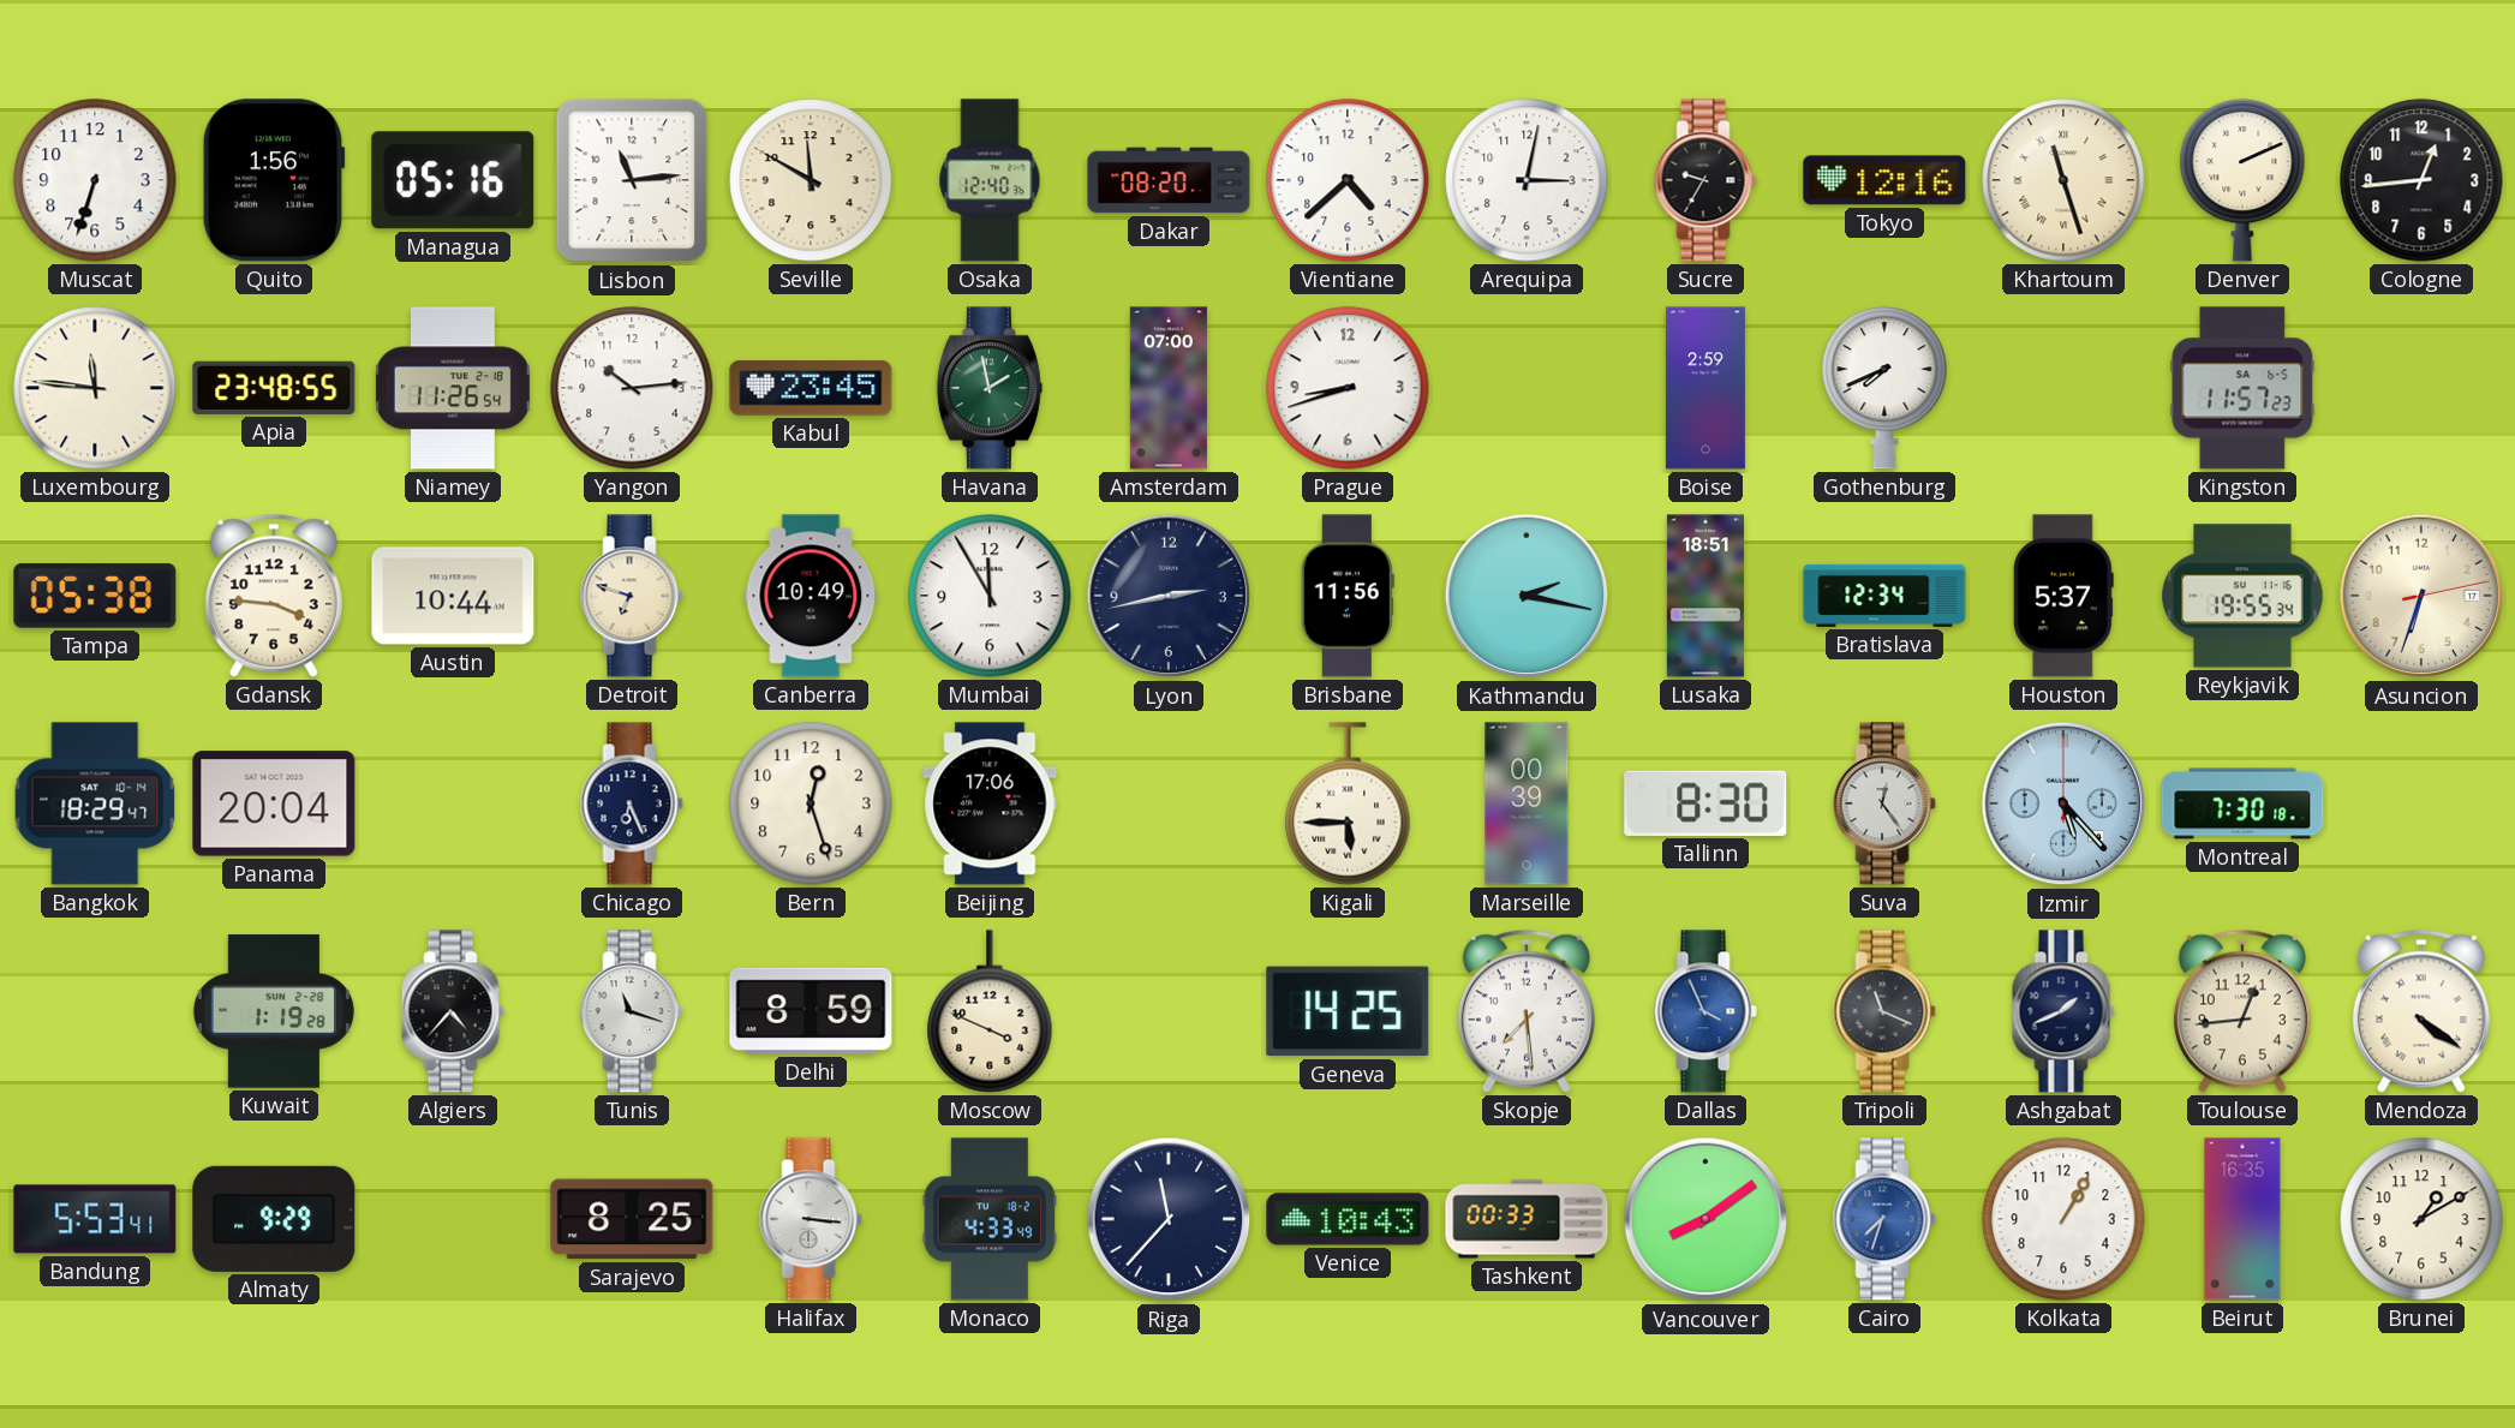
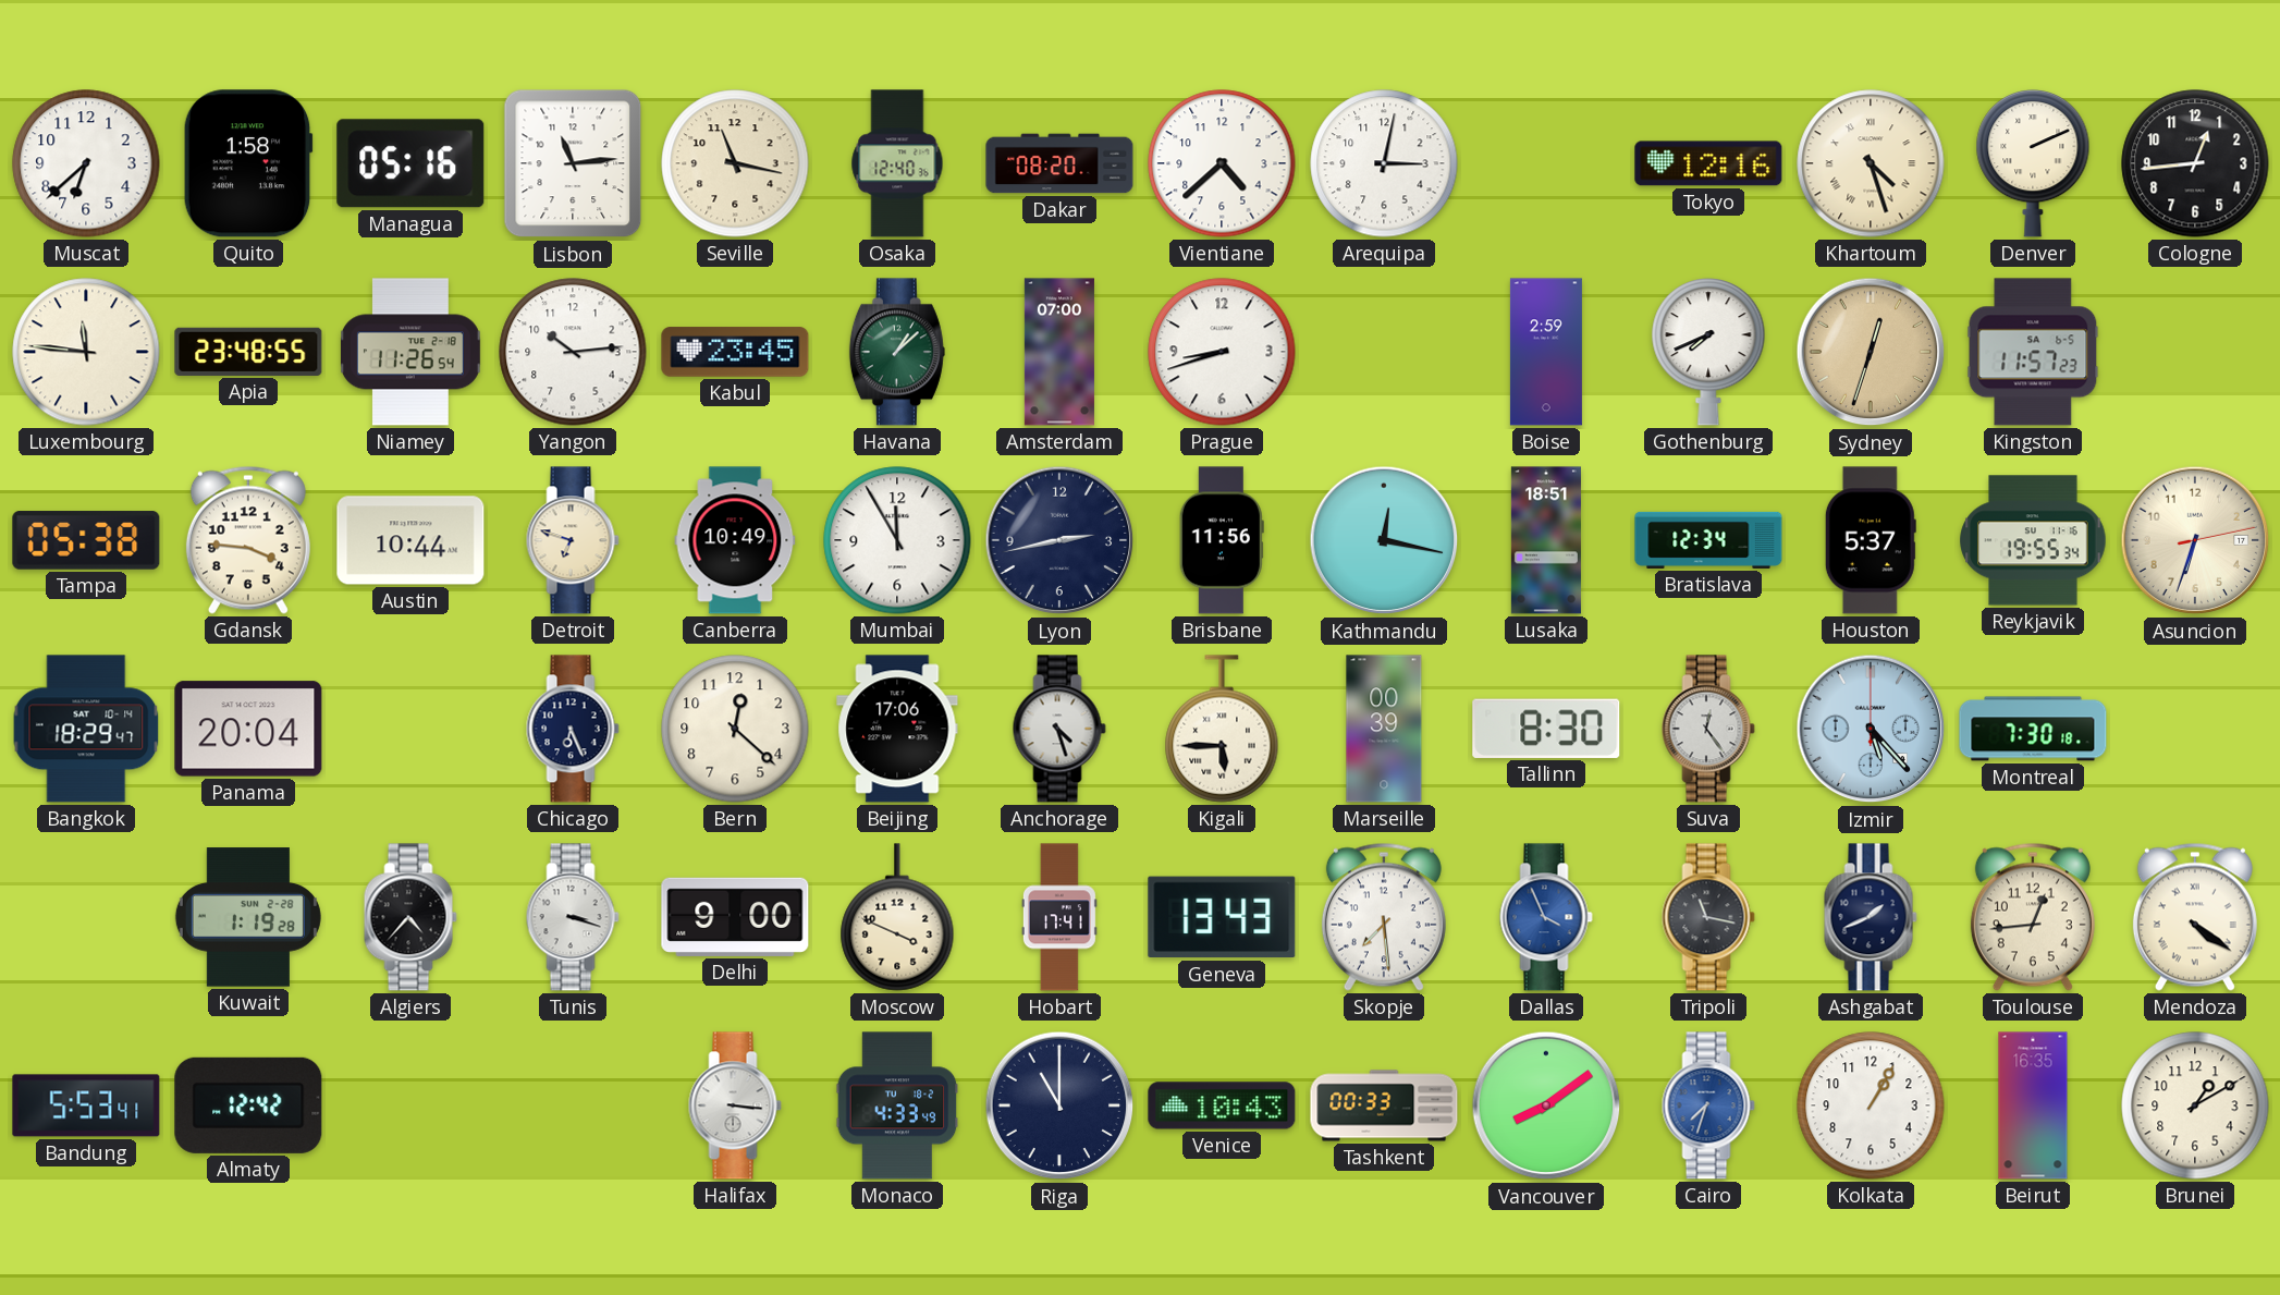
Muscat: 6:33 -> 6:38
Quito: 1:56 -> 1:58
Seville: 11:50 -> 11:17
Sucre: 9:35 -> none
Khartoum: 11:27 -> 4:27
Havana: 1:58 -> 1:08
Sydney: none -> 12:33
Kathmandu: 2:17 -> 12:17
Bern: 12:27 -> 12:22
Anchorage: none -> 4:27
Tunis: 11:18 -> 3:18
Delhi: 8:59 -> 9:00
Hobart: none -> 17:41
Geneva: 14:25 -> 13:43
Tripoli: 11:19 -> 11:17
Almaty: 9:29 -> 12:42
Sarajevo: 8:25 -> none
Riga: 11:37 -> 11:00
